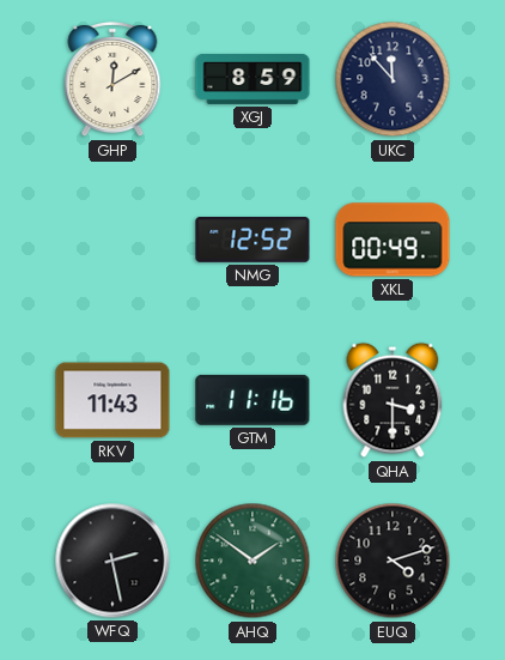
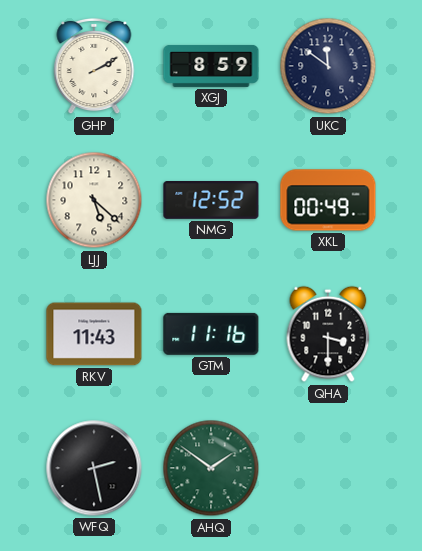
GHP: 12:10 -> 2:10
UKC: 11:53 -> 11:51
LJJ: none -> 5:22
EUQ: 4:12 -> none
